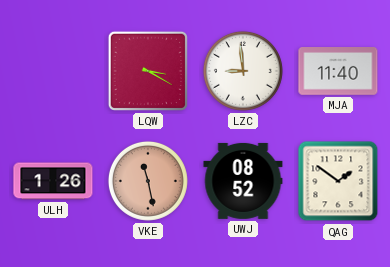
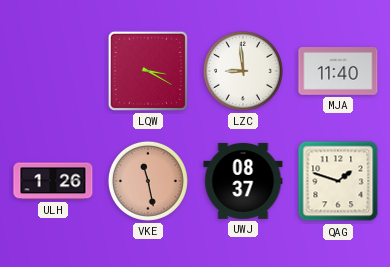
UWJ: 08:52 -> 08:37
QAG: 1:51 -> 1:48
